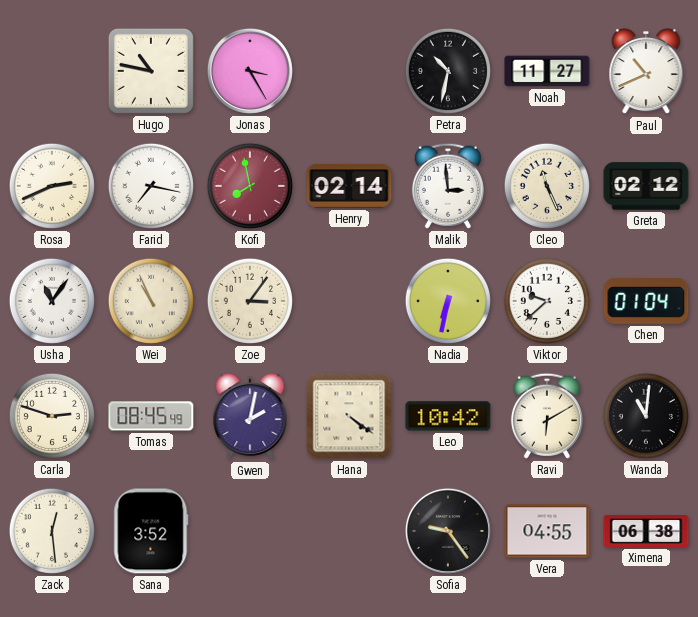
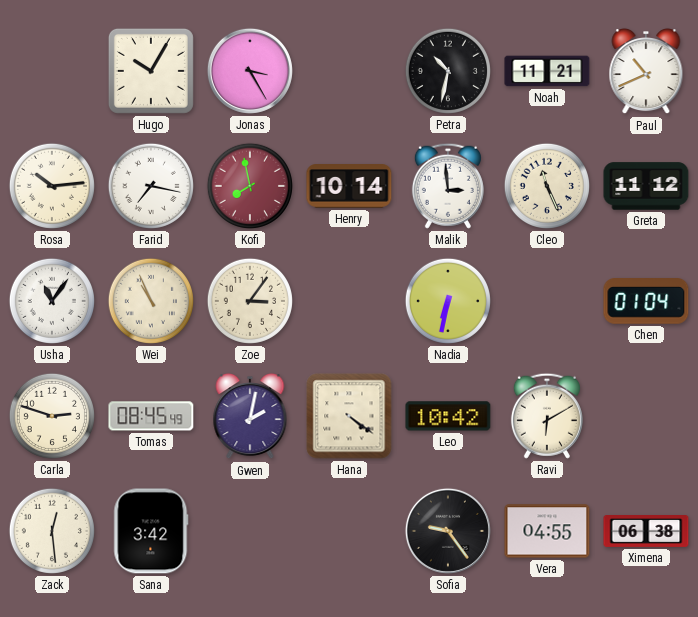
Hugo: 10:47 -> 10:05
Noah: 11:27 -> 11:21
Rosa: 2:41 -> 10:14
Henry: 02:14 -> 10:14
Greta: 02:12 -> 11:12
Viktor: 9:38 -> none
Wanda: 11:01 -> none
Sana: 3:52 -> 3:42
